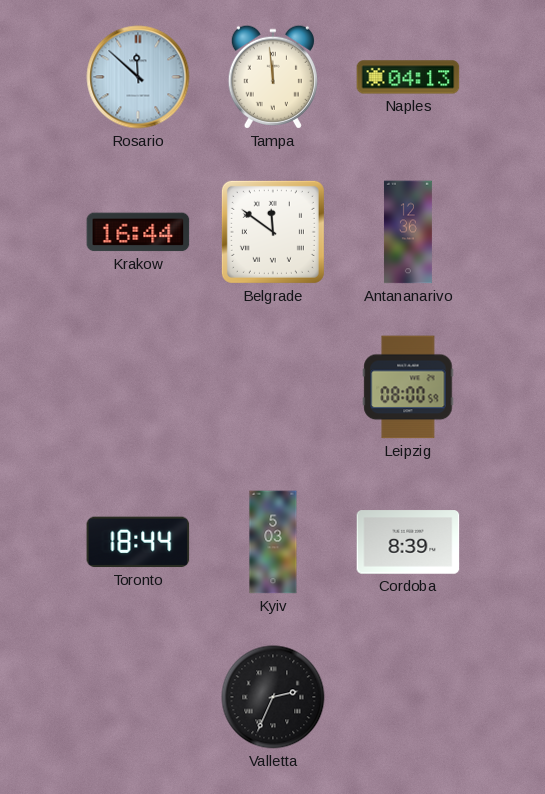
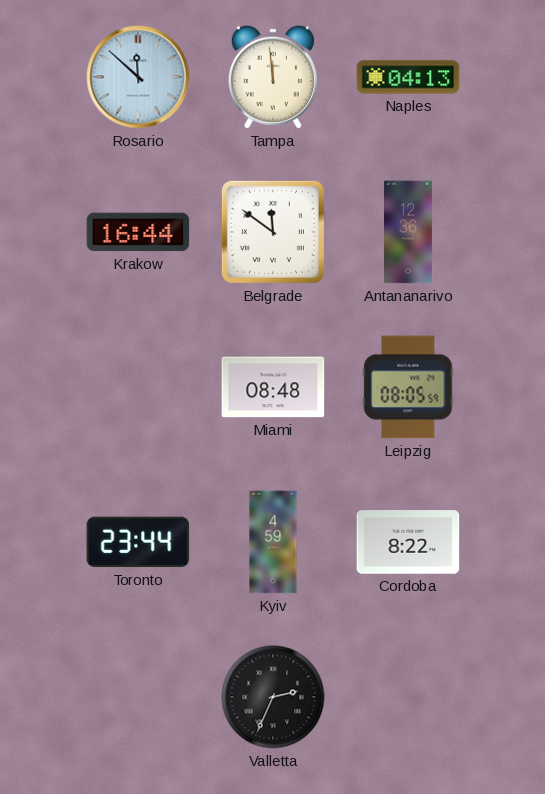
Miami: none -> 08:48
Leipzig: 08:00 -> 08:05
Toronto: 18:44 -> 23:44
Kyiv: 5:03 -> 4:59
Cordoba: 8:39 -> 8:22
